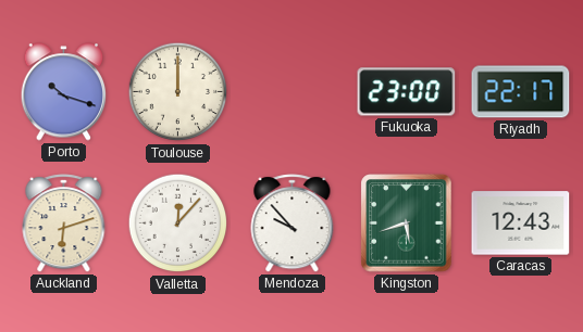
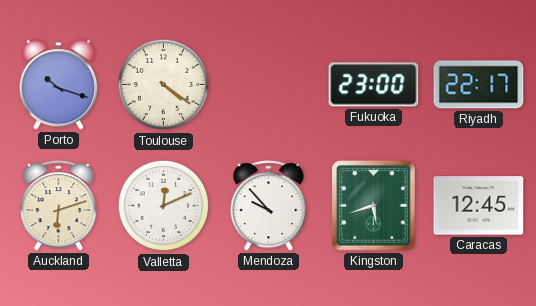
Toulouse: 12:00 -> 4:21
Valletta: 12:07 -> 12:11
Caracas: 12:43 -> 12:45
